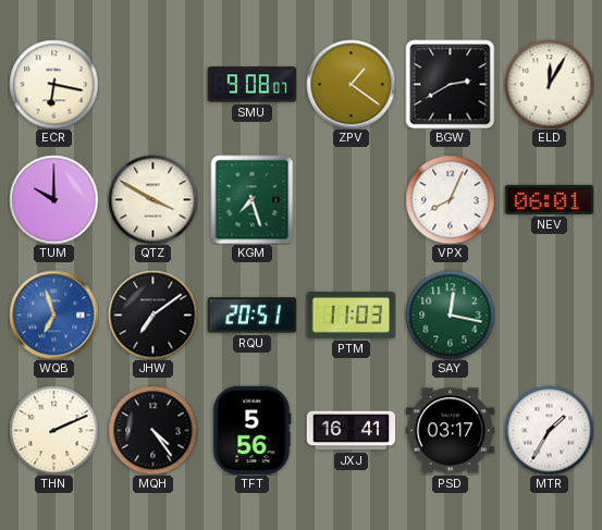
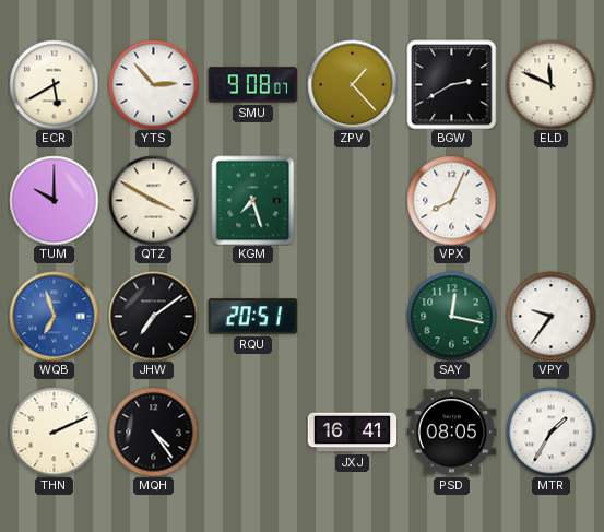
ECR: 6:17 -> 5:40
YTS: none -> 2:53
ZPV: 1:21 -> 1:23
ELD: 12:05 -> 11:49
NEV: 06:01 -> none
PTM: 11:03 -> none
VPY: none -> 9:36
TFT: 5:56 -> none
PSD: 03:17 -> 08:05
